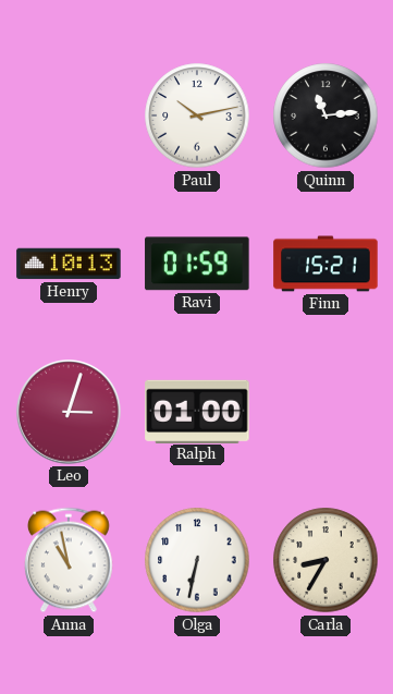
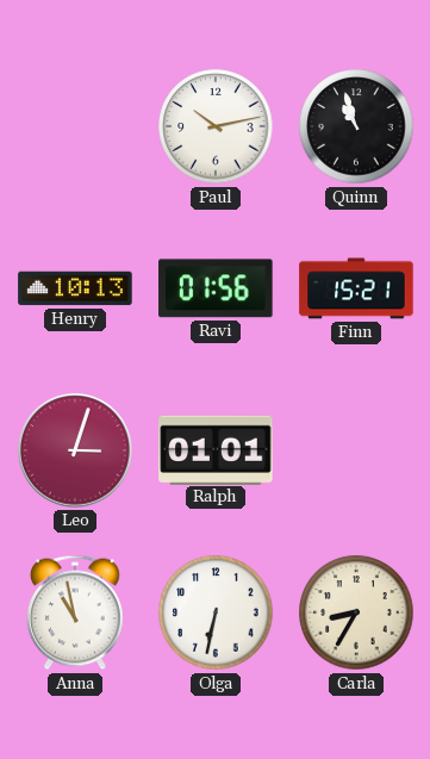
Quinn: 11:14 -> 10:57
Ravi: 01:59 -> 01:56
Ralph: 01:00 -> 01:01
